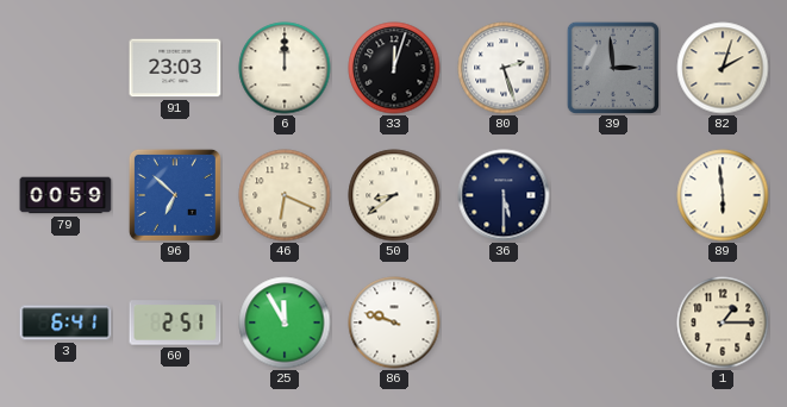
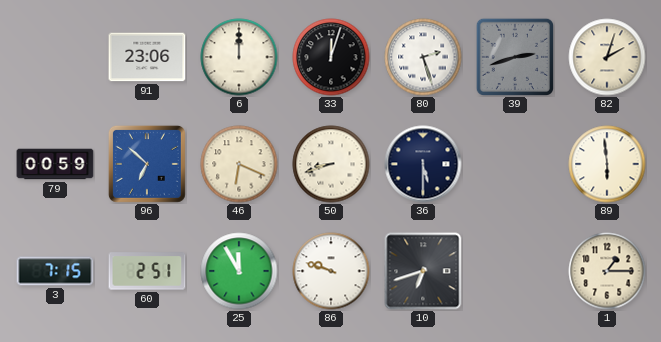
91: 23:03 -> 23:06
39: 2:59 -> 2:42
50: 8:39 -> 8:42
3: 6:41 -> 7:15
10: none -> 6:42
